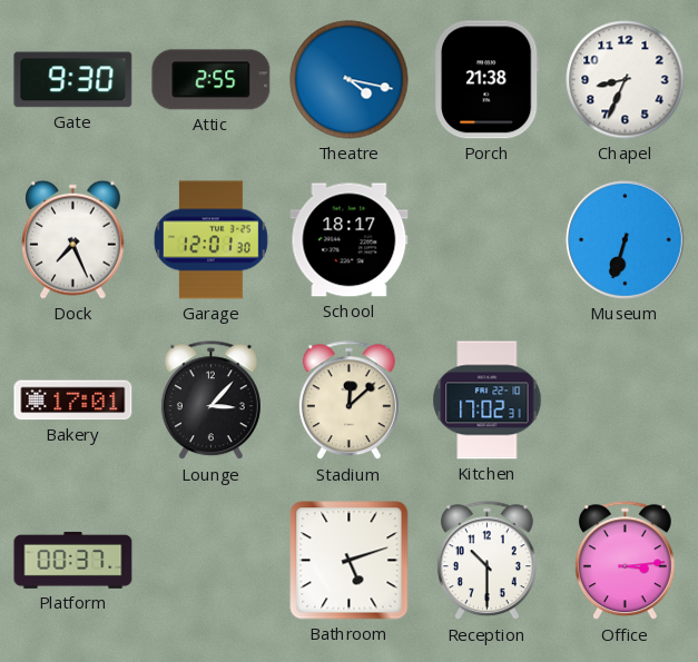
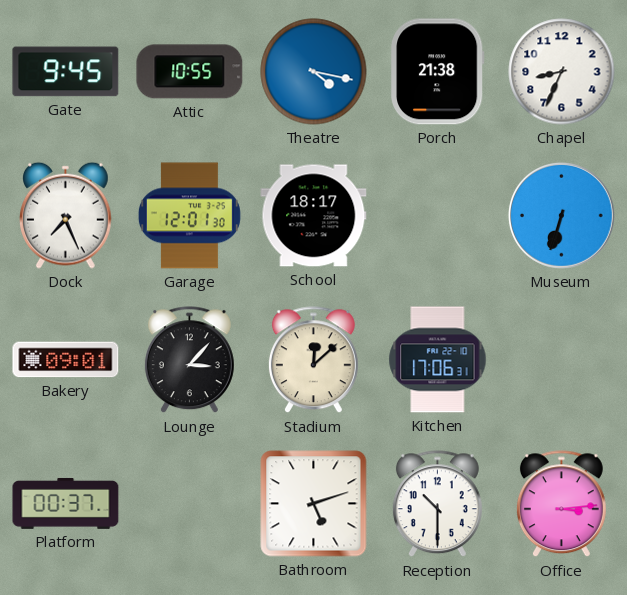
Gate: 9:30 -> 9:45
Attic: 2:55 -> 10:55
Bakery: 17:01 -> 09:01
Kitchen: 17:02 -> 17:06
